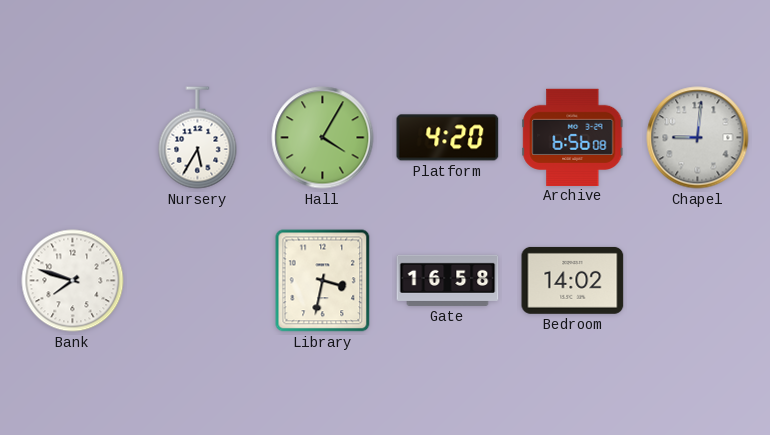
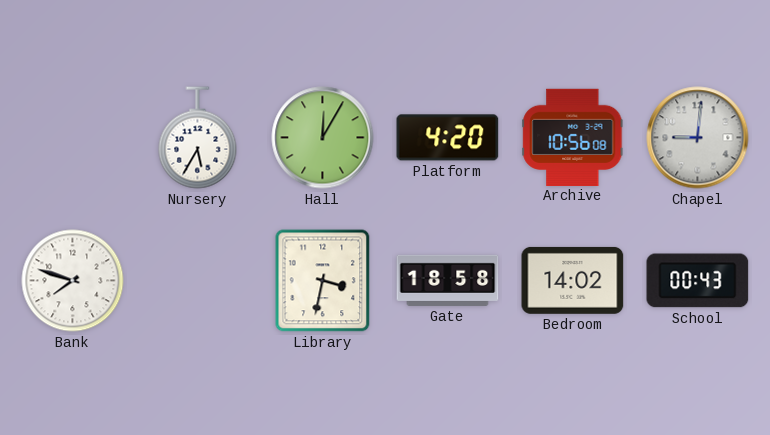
Hall: 4:05 -> 12:05
Archive: 6:56 -> 10:56
Gate: 16:58 -> 18:58
School: none -> 00:43
